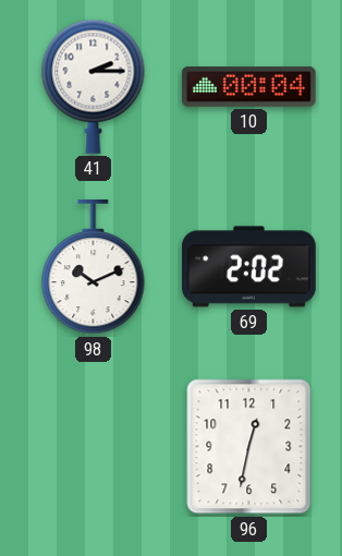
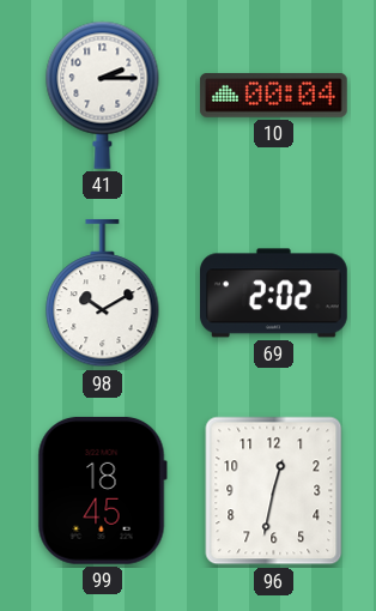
98: 10:11 -> 10:10
99: none -> 18:45
